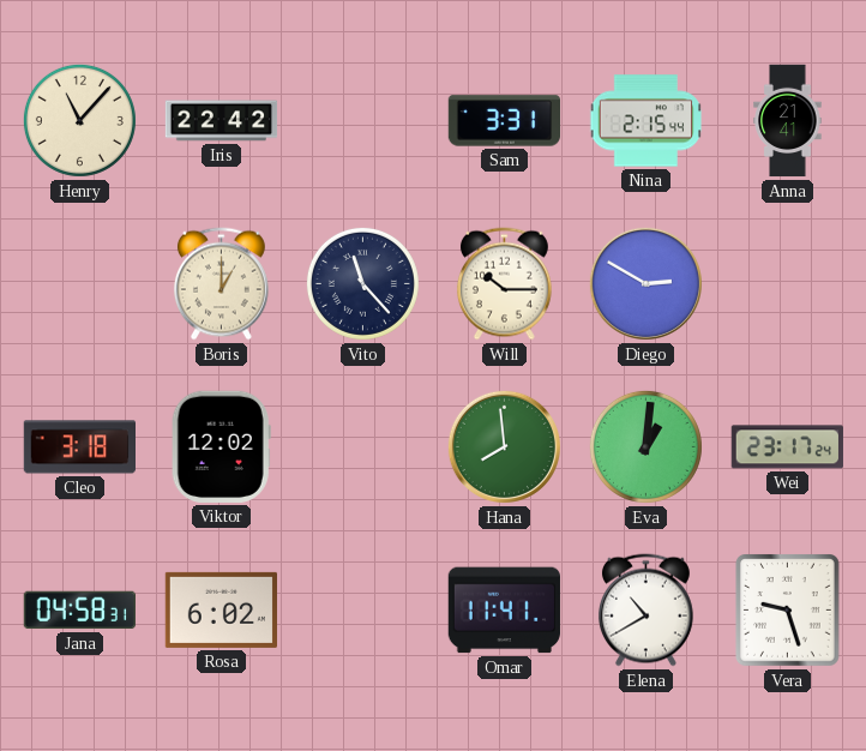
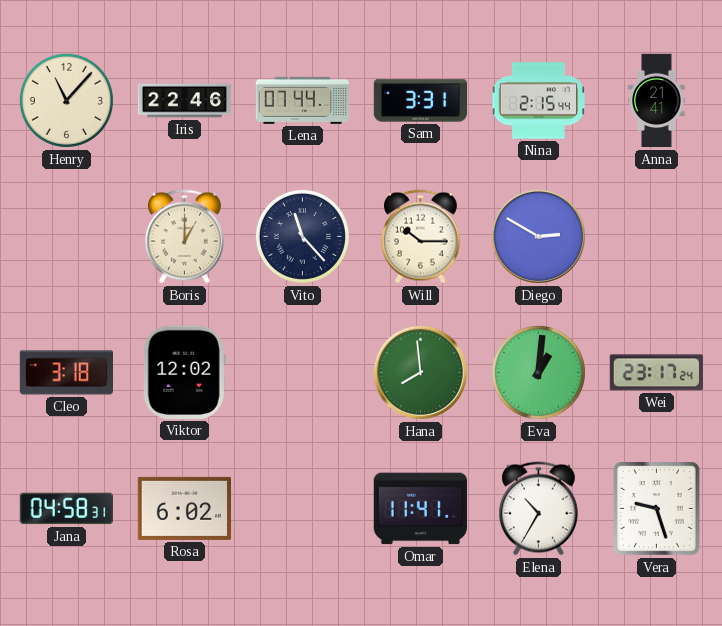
Iris: 22:42 -> 22:46
Lena: none -> 07:44
Elena: 10:40 -> 10:35
